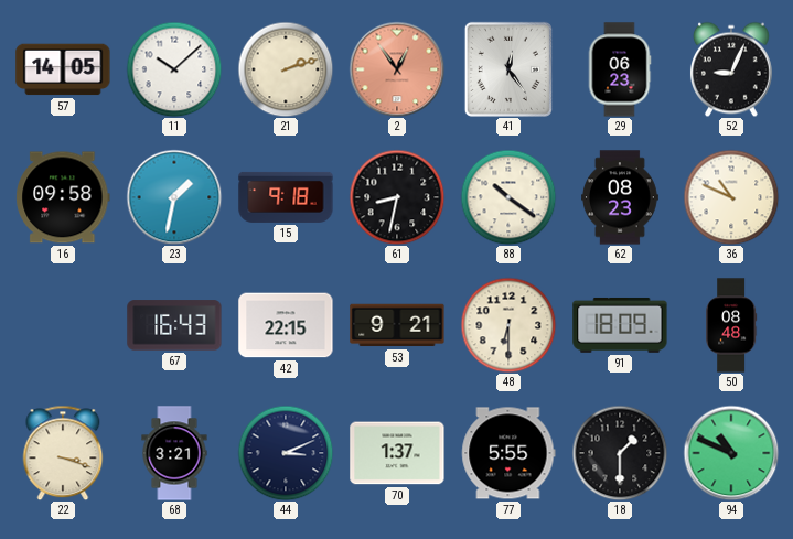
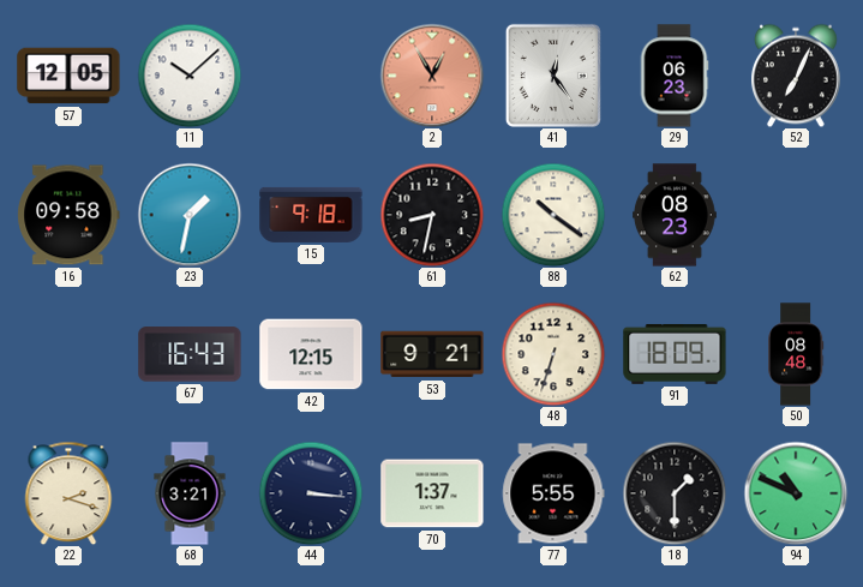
57: 14:05 -> 12:05
21: 2:12 -> none
2: 12:54 -> 12:55
52: 9:04 -> 7:04
36: 10:49 -> none
42: 22:15 -> 12:15
48: 6:30 -> 6:33
22: 3:18 -> 2:18
44: 3:11 -> 3:16
